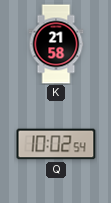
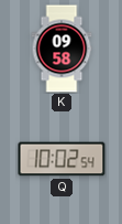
K: 21:58 -> 09:58
